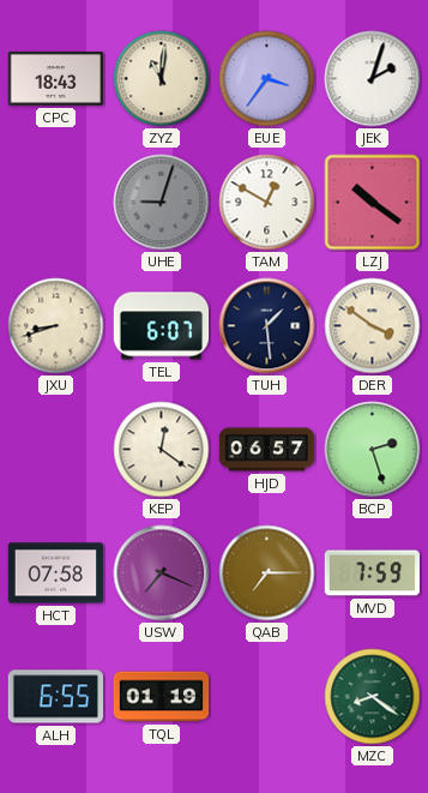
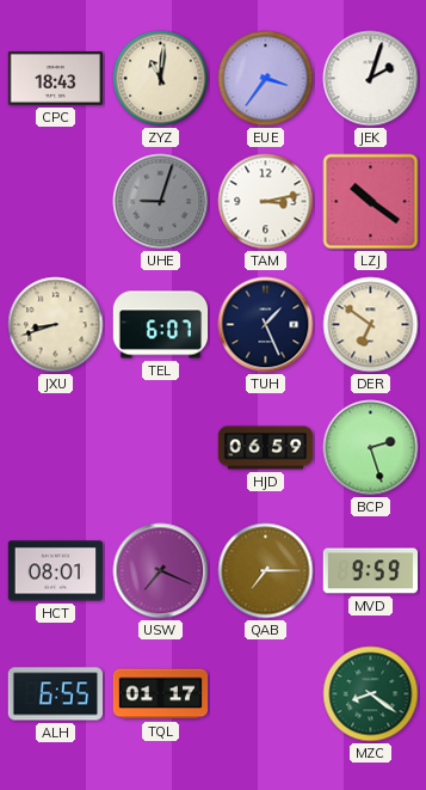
TAM: 12:50 -> 3:13
TUH: 1:29 -> 1:26
DER: 3:51 -> 6:51
KEP: 12:21 -> none
HJD: 06:57 -> 06:59
HCT: 07:58 -> 08:01
MVD: 7:59 -> 9:59
TQL: 01:19 -> 01:17
